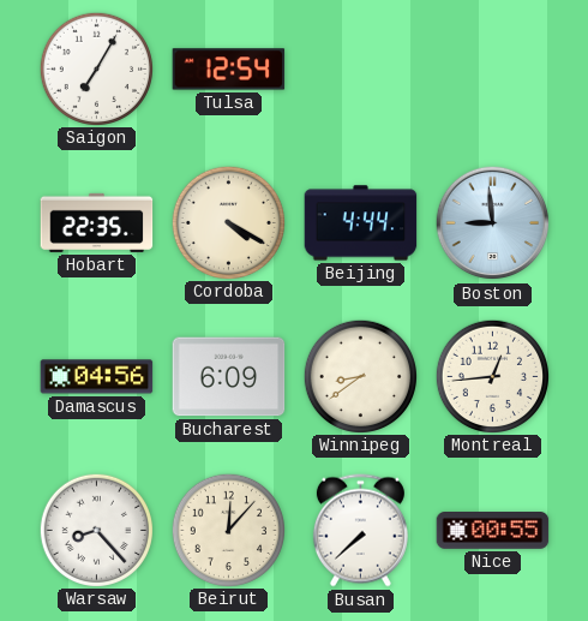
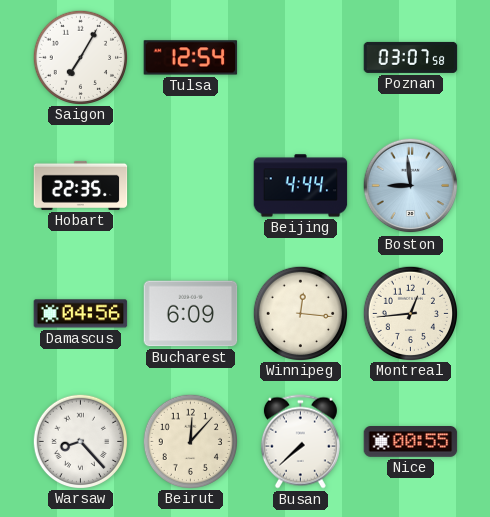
Poznan: none -> 03:07
Cordoba: 4:20 -> none
Winnipeg: 8:39 -> 12:16
